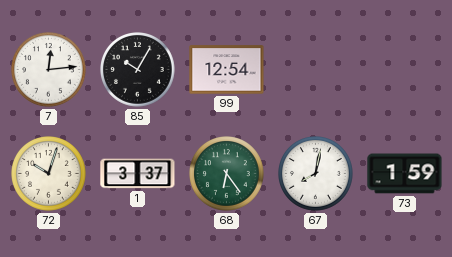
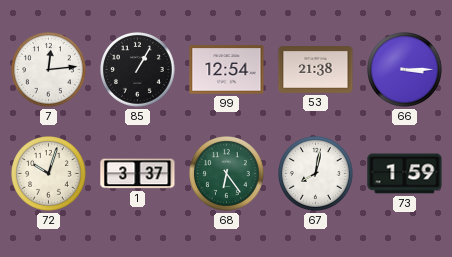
85: 10:05 -> 1:05
53: none -> 21:38
66: none -> 3:15
